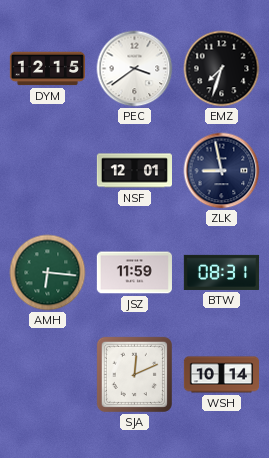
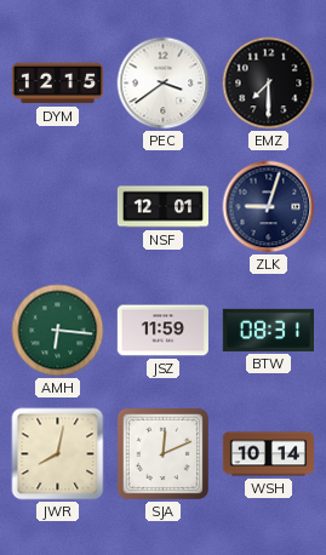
EMZ: 7:33 -> 7:30
ZLK: 8:58 -> 9:03
JWR: none -> 8:02
